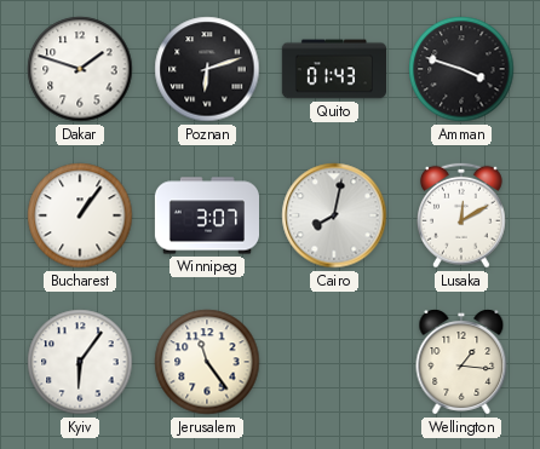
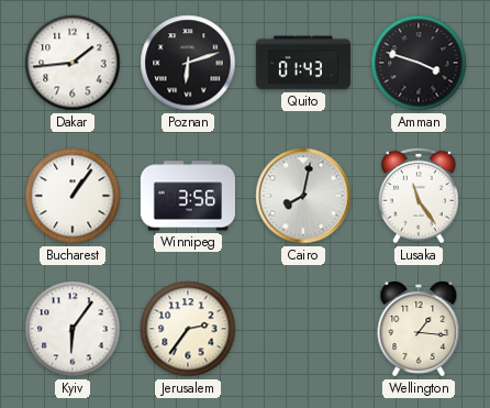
Dakar: 1:48 -> 1:44
Winnipeg: 3:07 -> 3:56
Lusaka: 12:10 -> 11:24
Jerusalem: 11:24 -> 2:36
